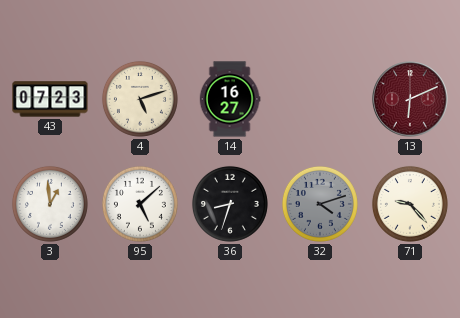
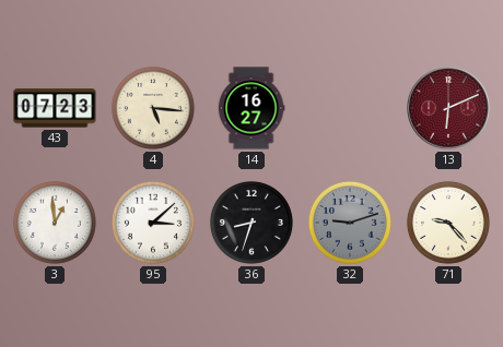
4: 5:12 -> 5:16
95: 5:08 -> 3:08
32: 4:12 -> 9:12
